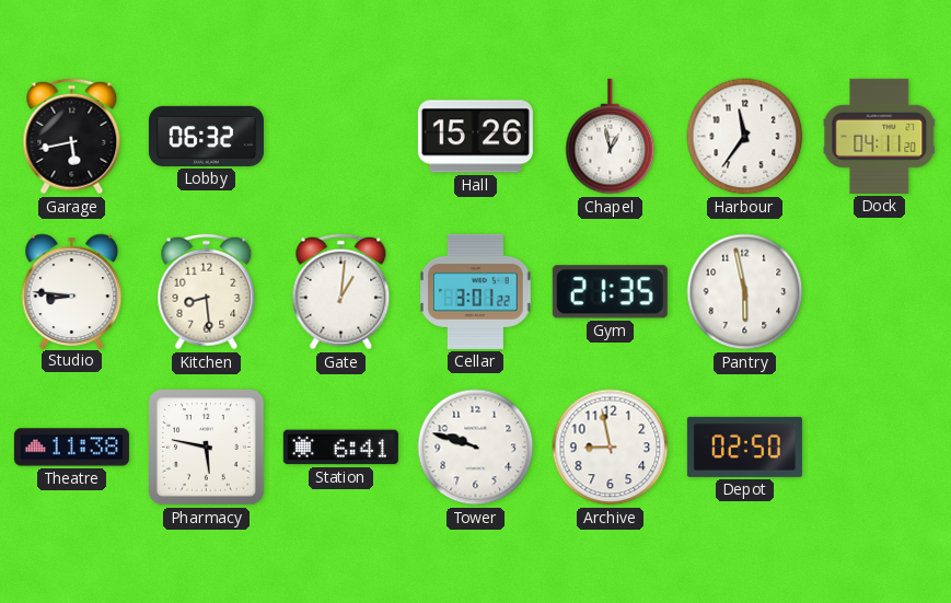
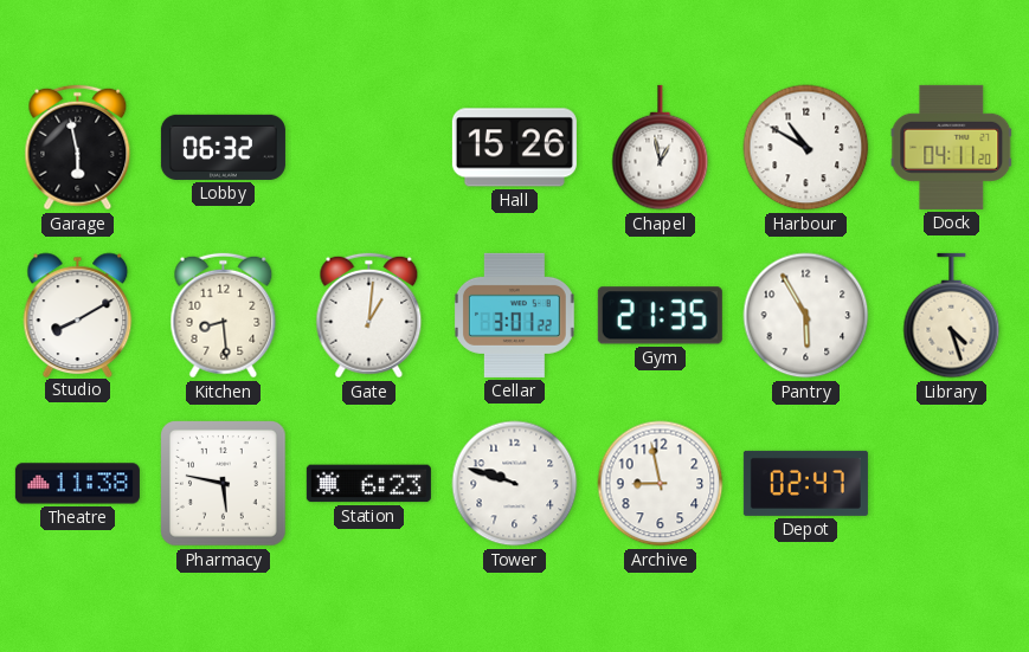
Garage: 5:43 -> 5:58
Harbour: 11:36 -> 10:50
Studio: 8:46 -> 8:10
Pantry: 5:58 -> 5:55
Library: none -> 4:27
Station: 6:41 -> 6:23
Depot: 02:50 -> 02:47
